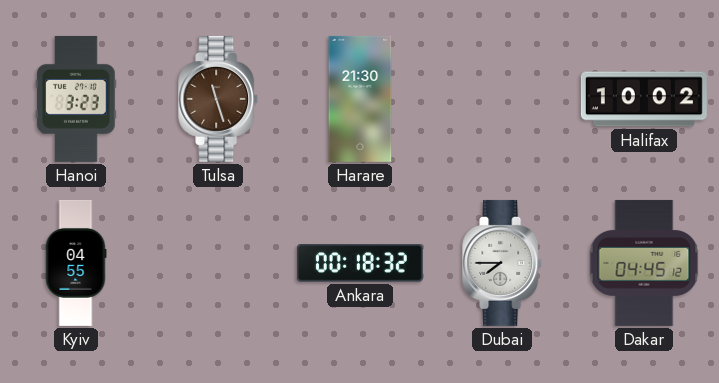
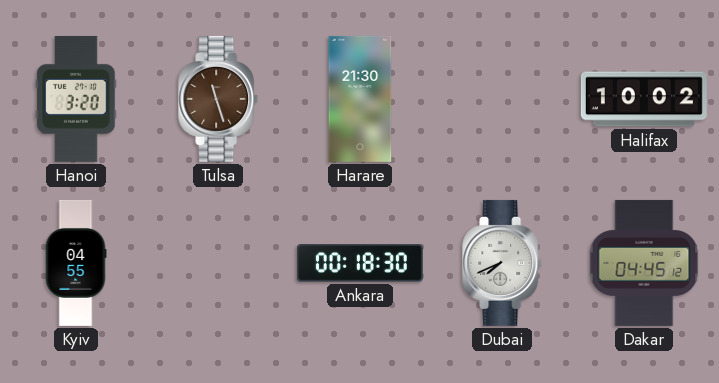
Hanoi: 3:23 -> 3:20
Ankara: 00:18:32 -> 00:18:30
Dubai: 7:45 -> 7:41
